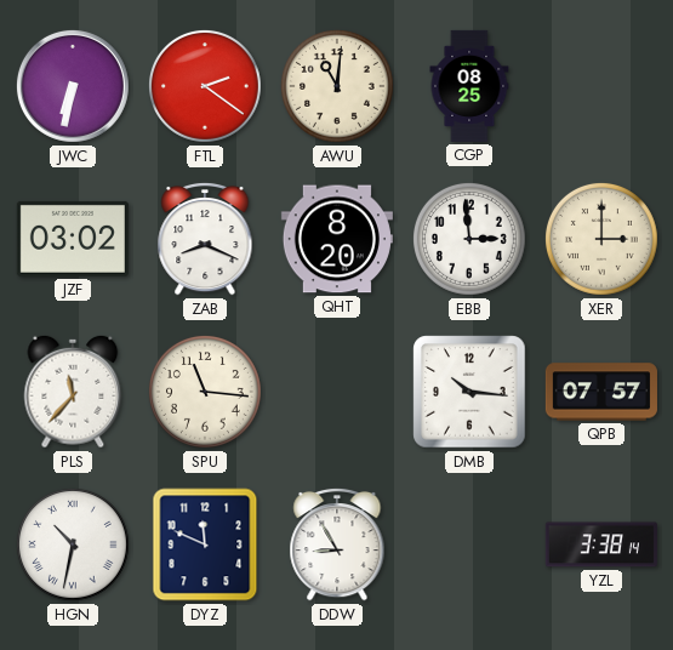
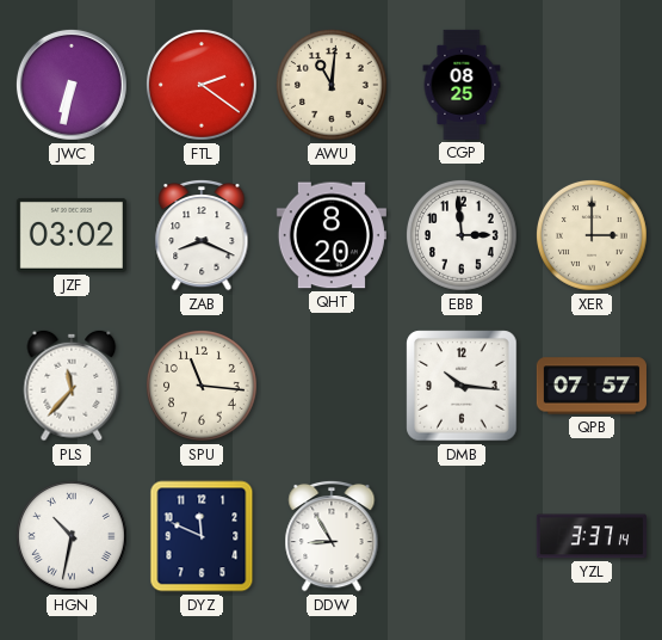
YZL: 3:38 -> 3:37
